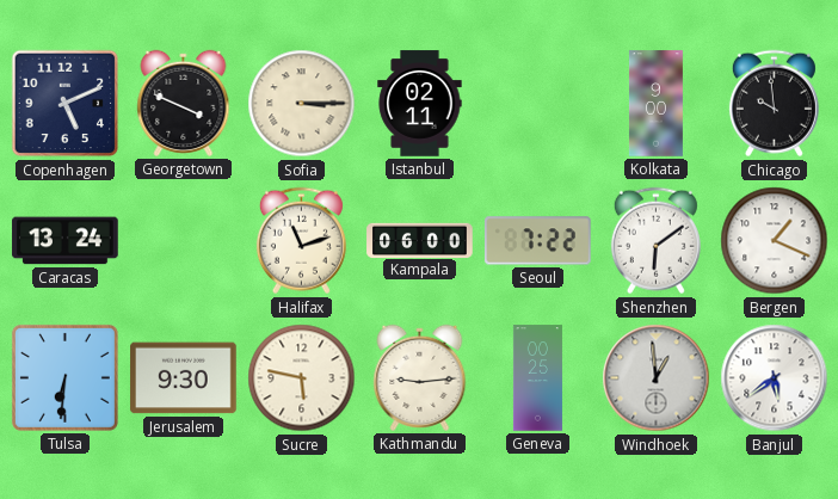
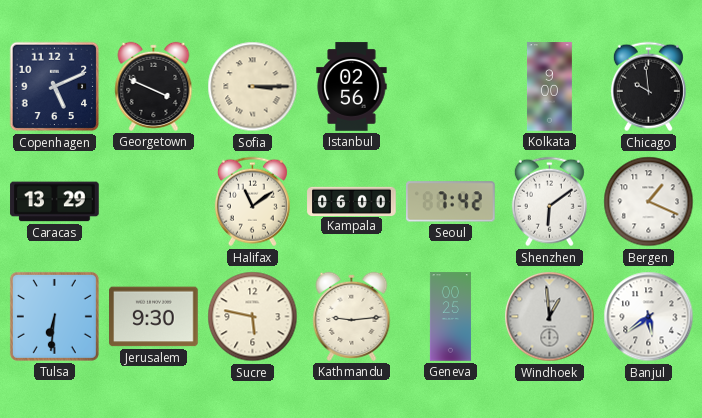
Istanbul: 02:11 -> 02:56
Caracas: 13:24 -> 13:29
Halifax: 11:12 -> 11:09
Seoul: 7:22 -> 7:42
